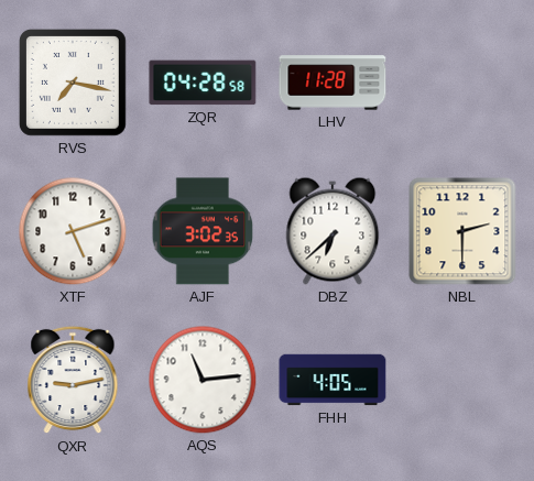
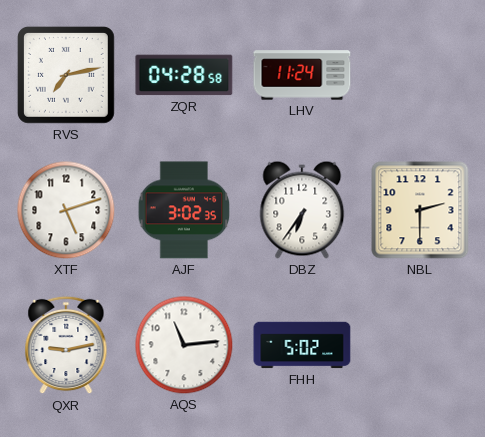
RVS: 7:17 -> 7:13
LHV: 11:28 -> 11:24
DBZ: 6:38 -> 6:36
FHH: 4:05 -> 5:02
